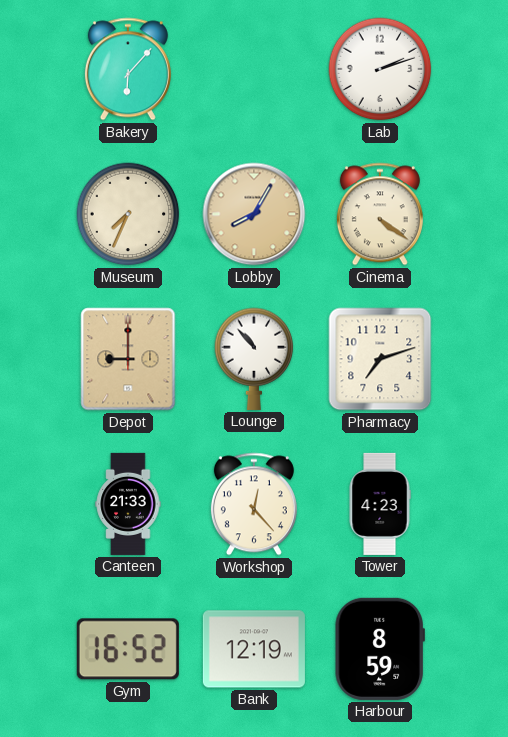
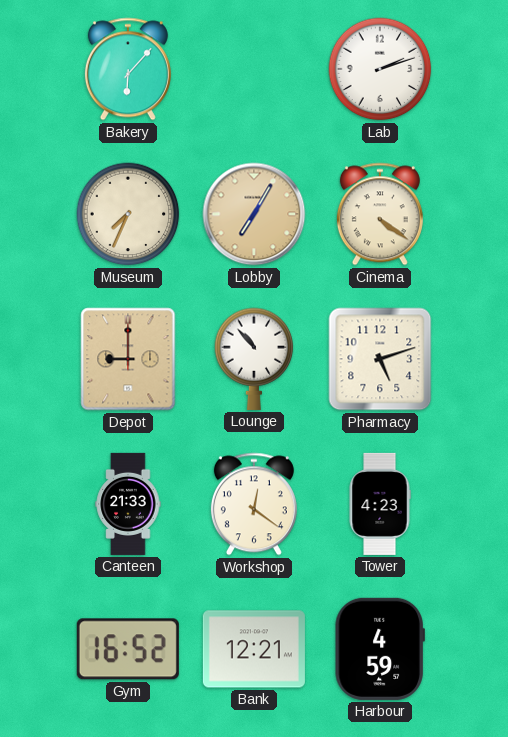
Lobby: 8:05 -> 7:05
Pharmacy: 7:12 -> 5:12
Workshop: 12:23 -> 12:21
Bank: 12:19 -> 12:21
Harbour: 8:59 -> 4:59
